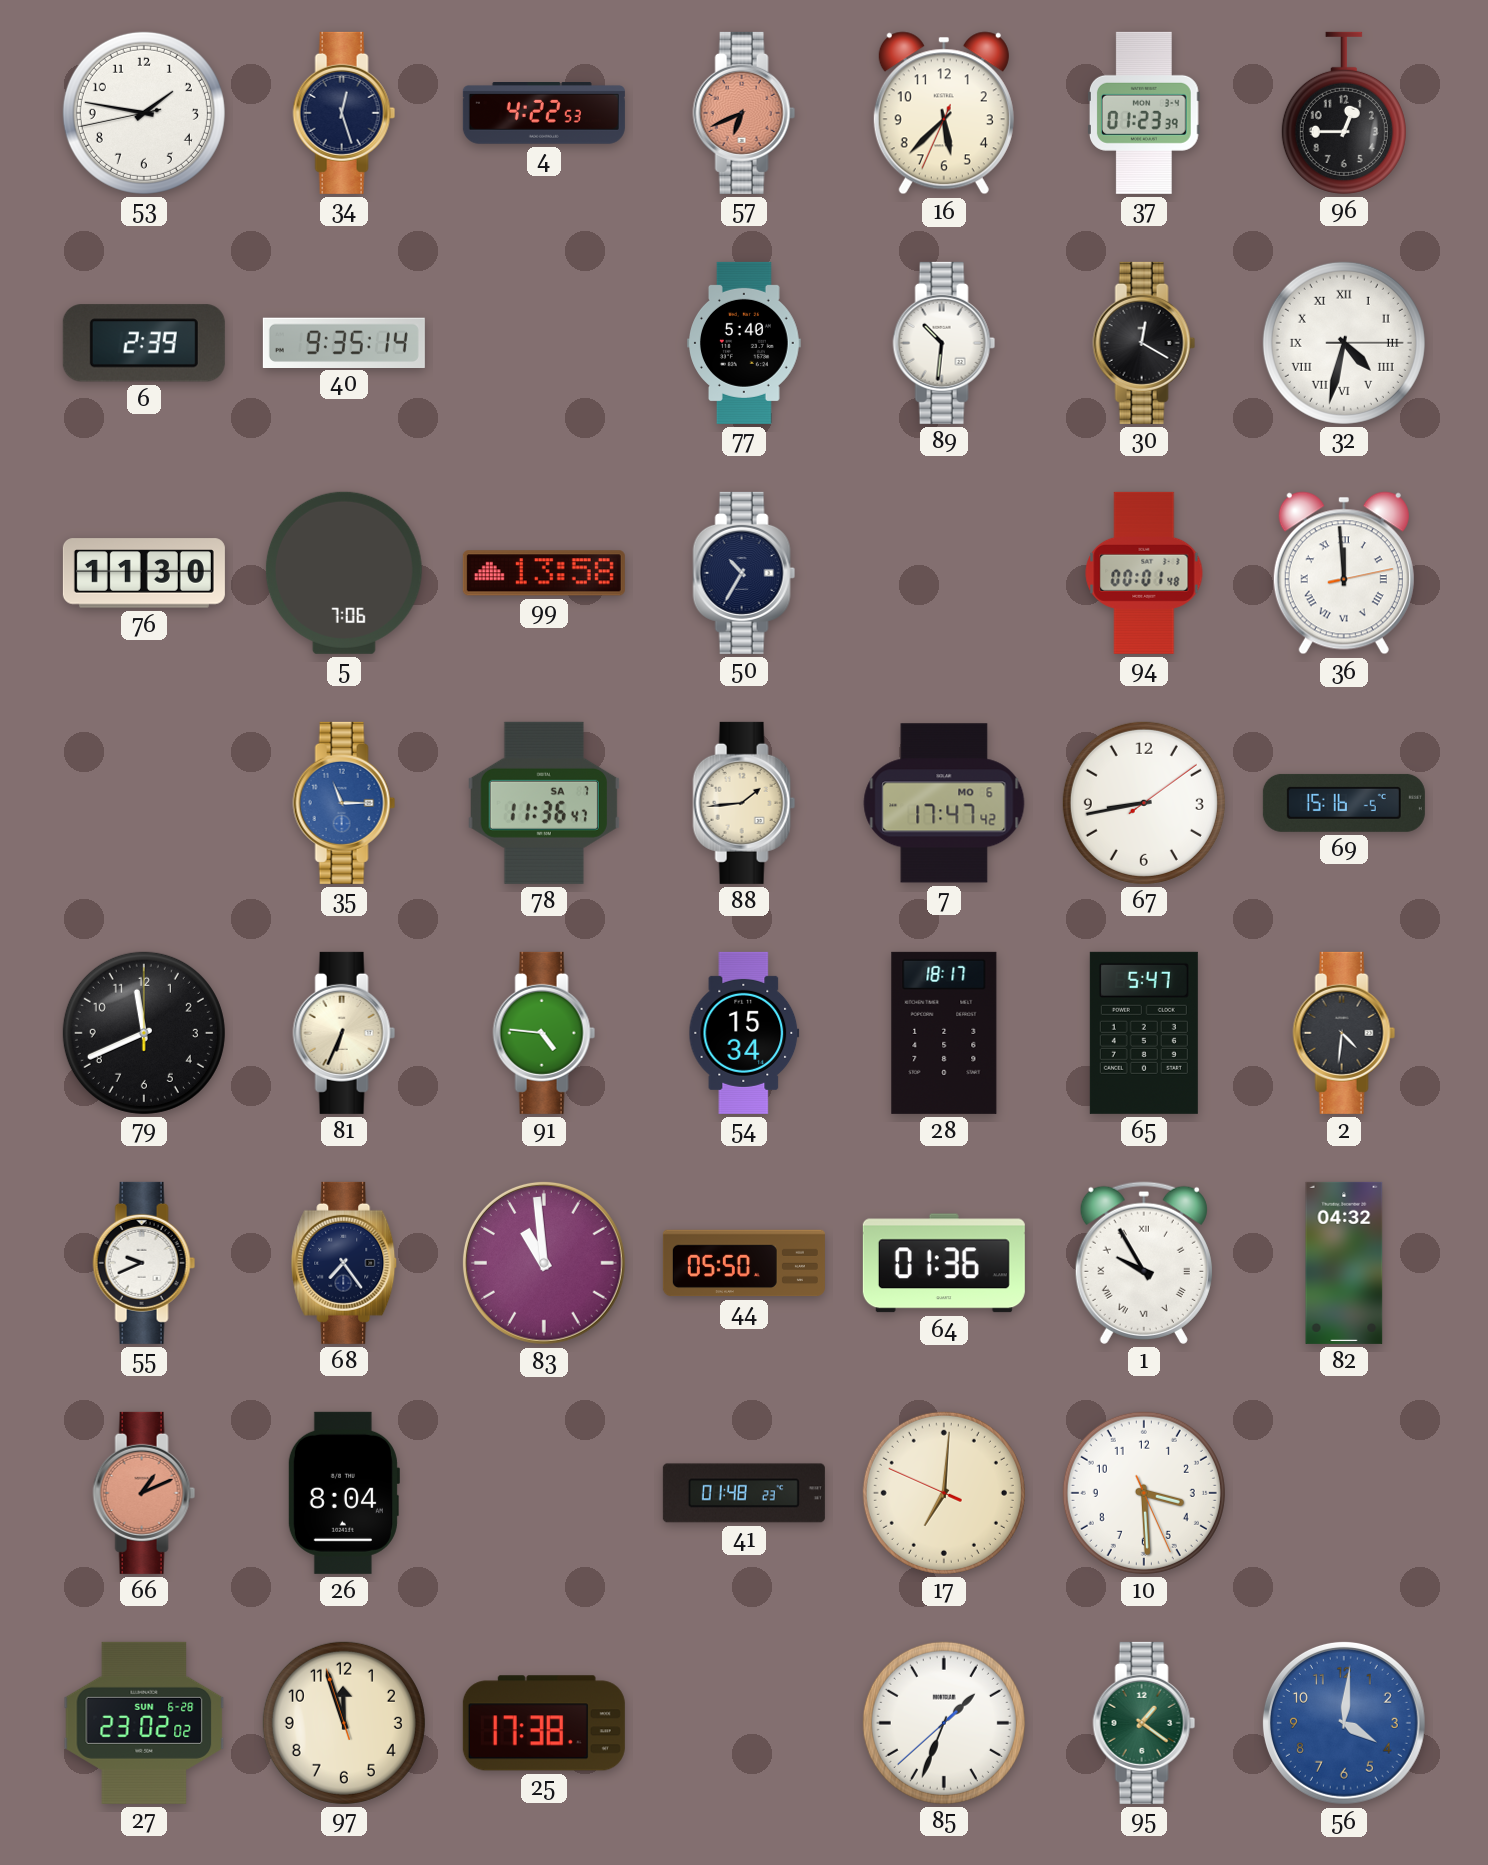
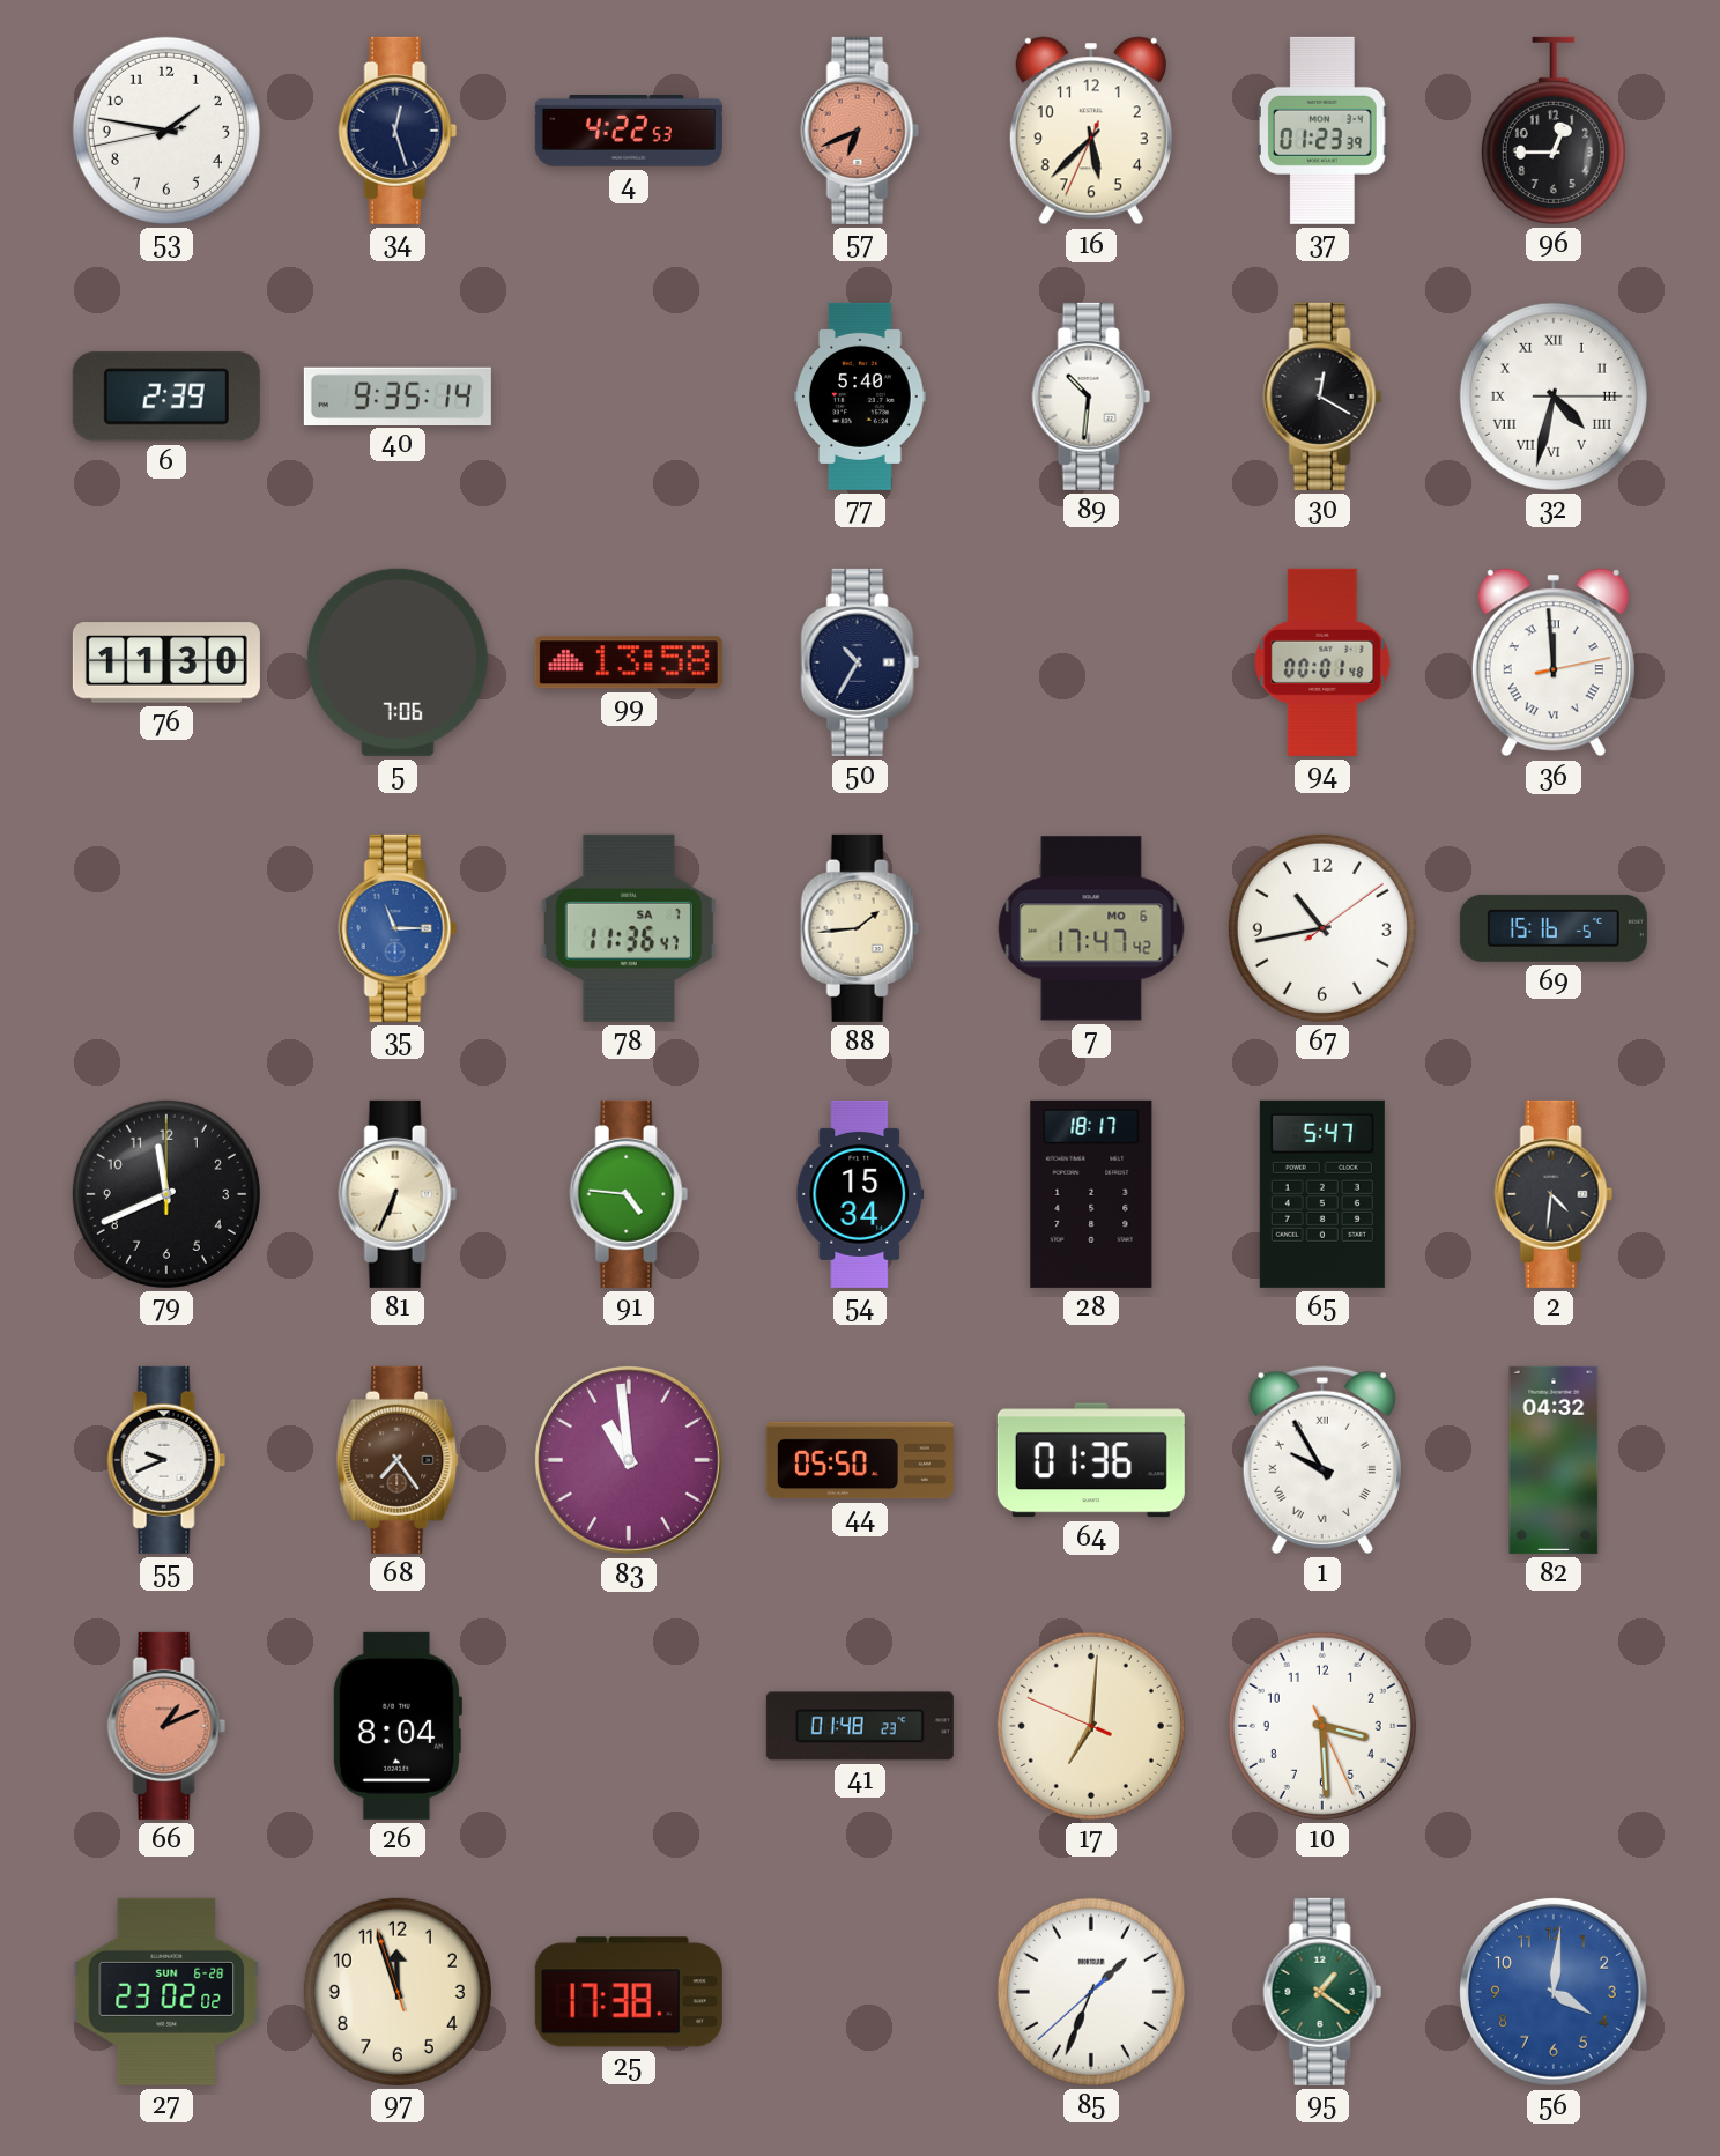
67: 8:43 -> 10:43
68 dial: navy -> brown
